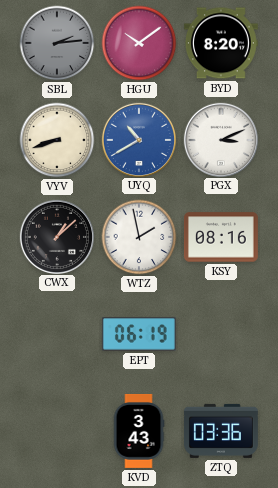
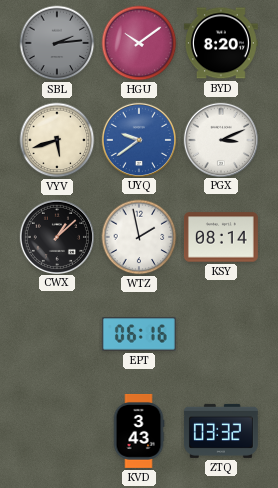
VYV: 8:42 -> 5:42
UYQ: 10:40 -> 9:39
KSY: 08:16 -> 08:14
EPT: 06:19 -> 06:16
ZTQ: 03:36 -> 03:32
